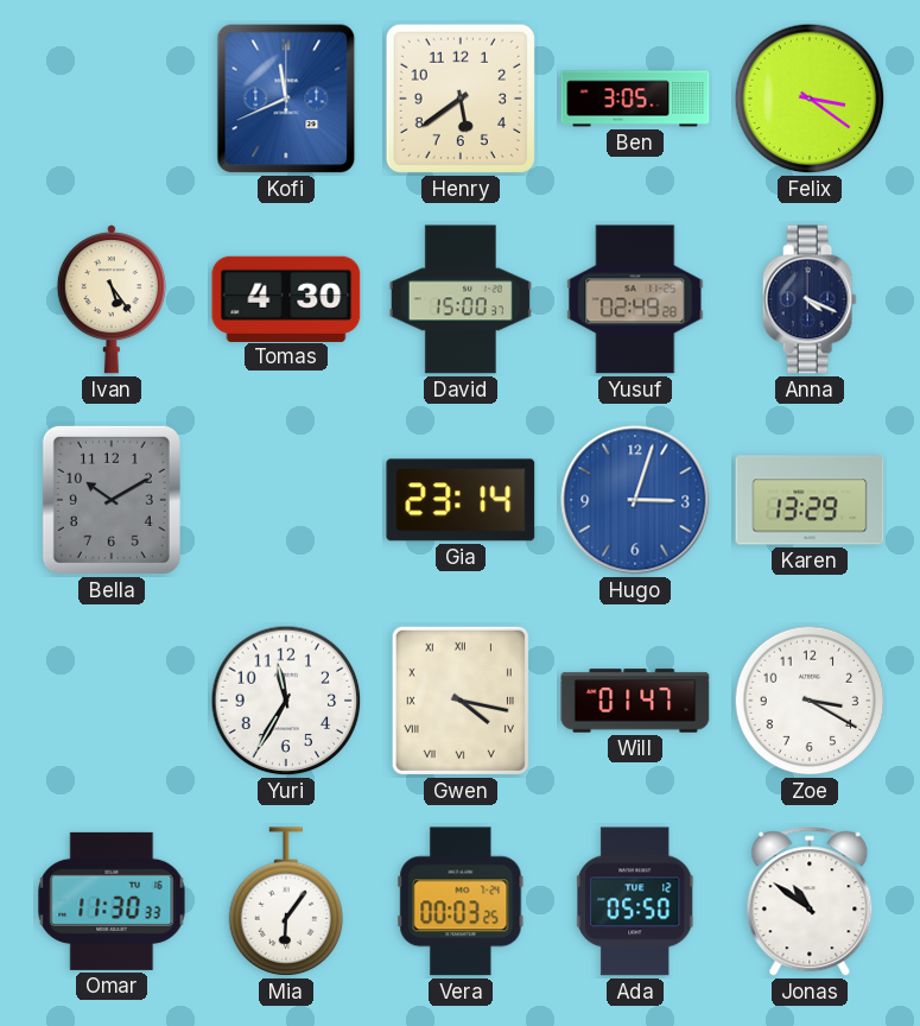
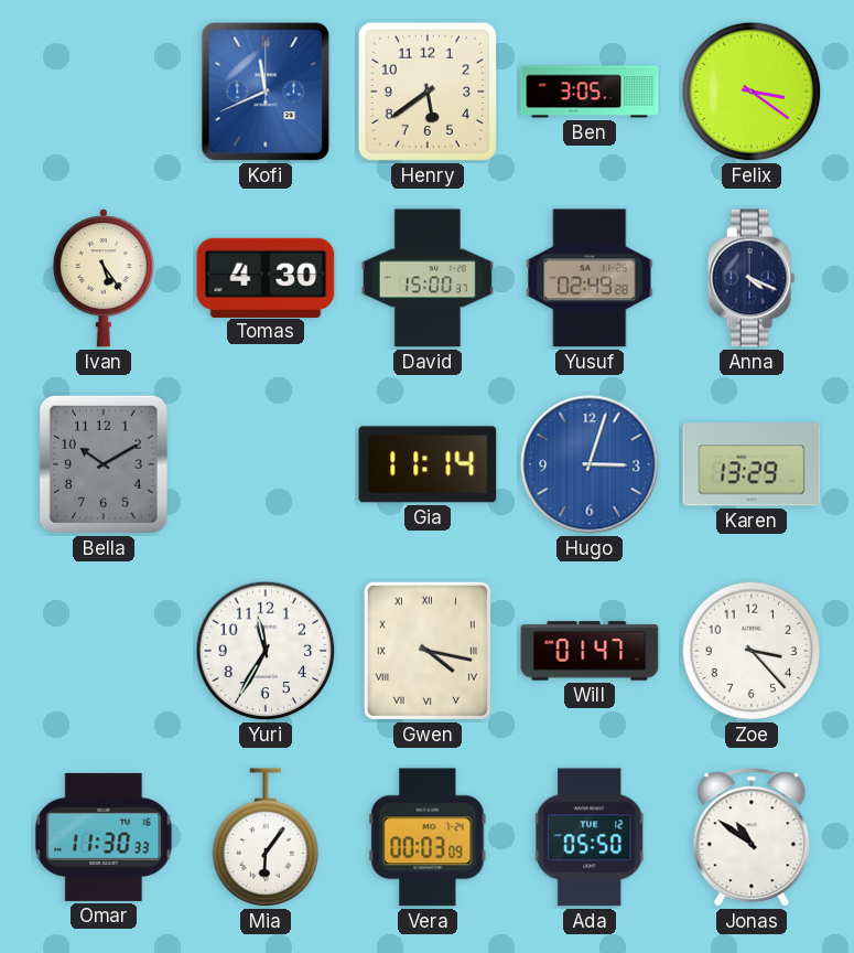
Gia: 23:14 -> 11:14
Zoe: 3:20 -> 3:23
Vera: 00:03:25 -> 00:03:09
